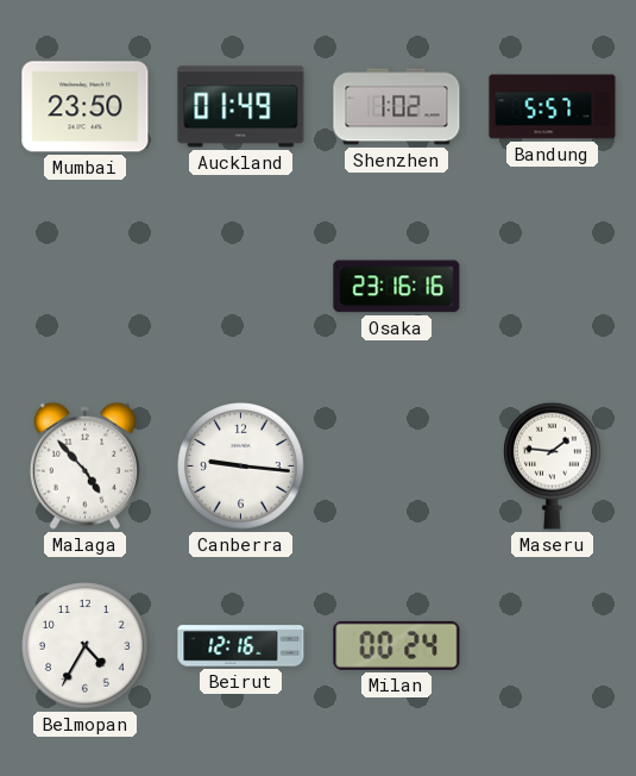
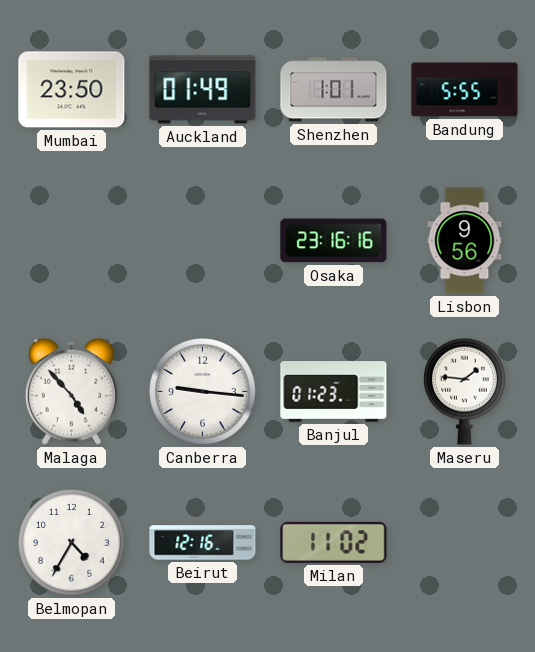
Shenzhen: 1:02 -> 1:01
Bandung: 5:57 -> 5:55
Lisbon: none -> 9:56
Banjul: none -> 01:23
Milan: 00:24 -> 11:02
